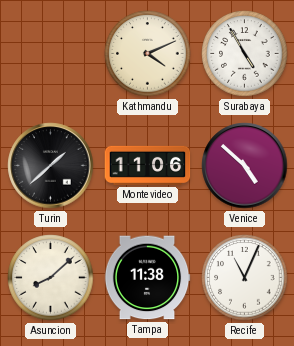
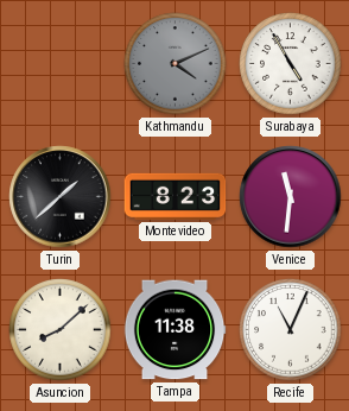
Kathmandu dial: cream -> grey
Montevideo: 11:06 -> 8:23
Venice: 4:52 -> 11:31
